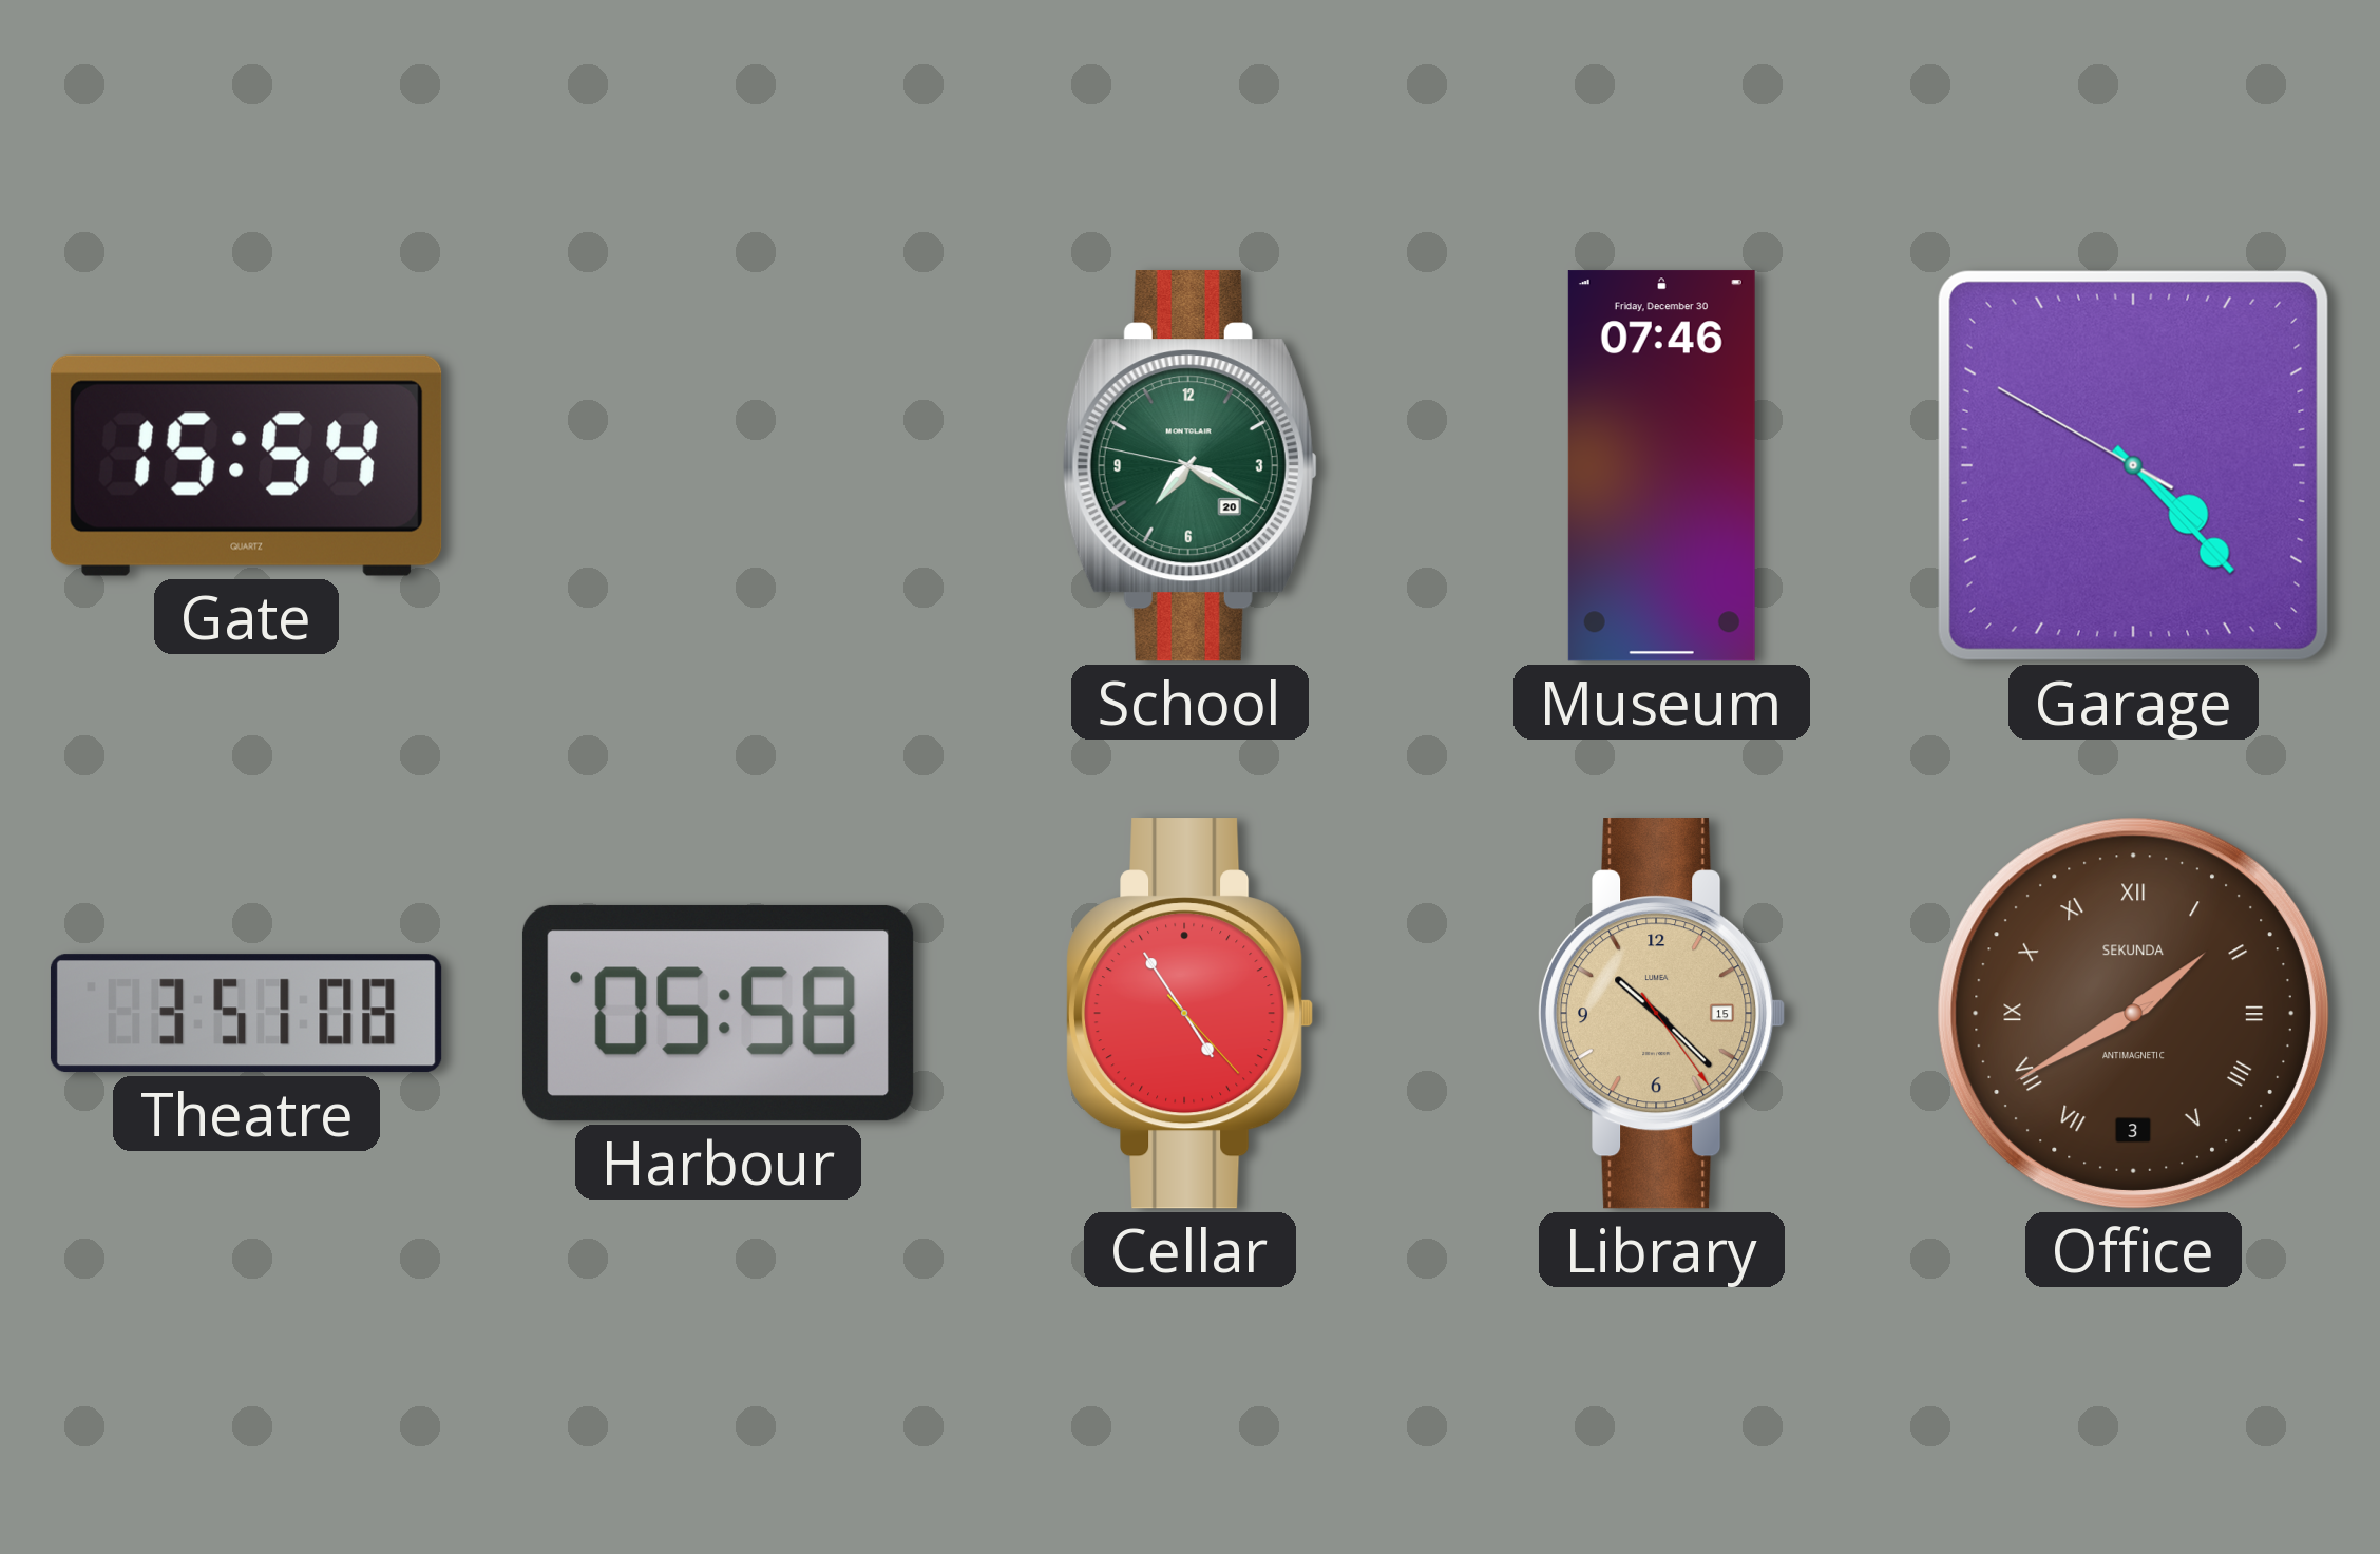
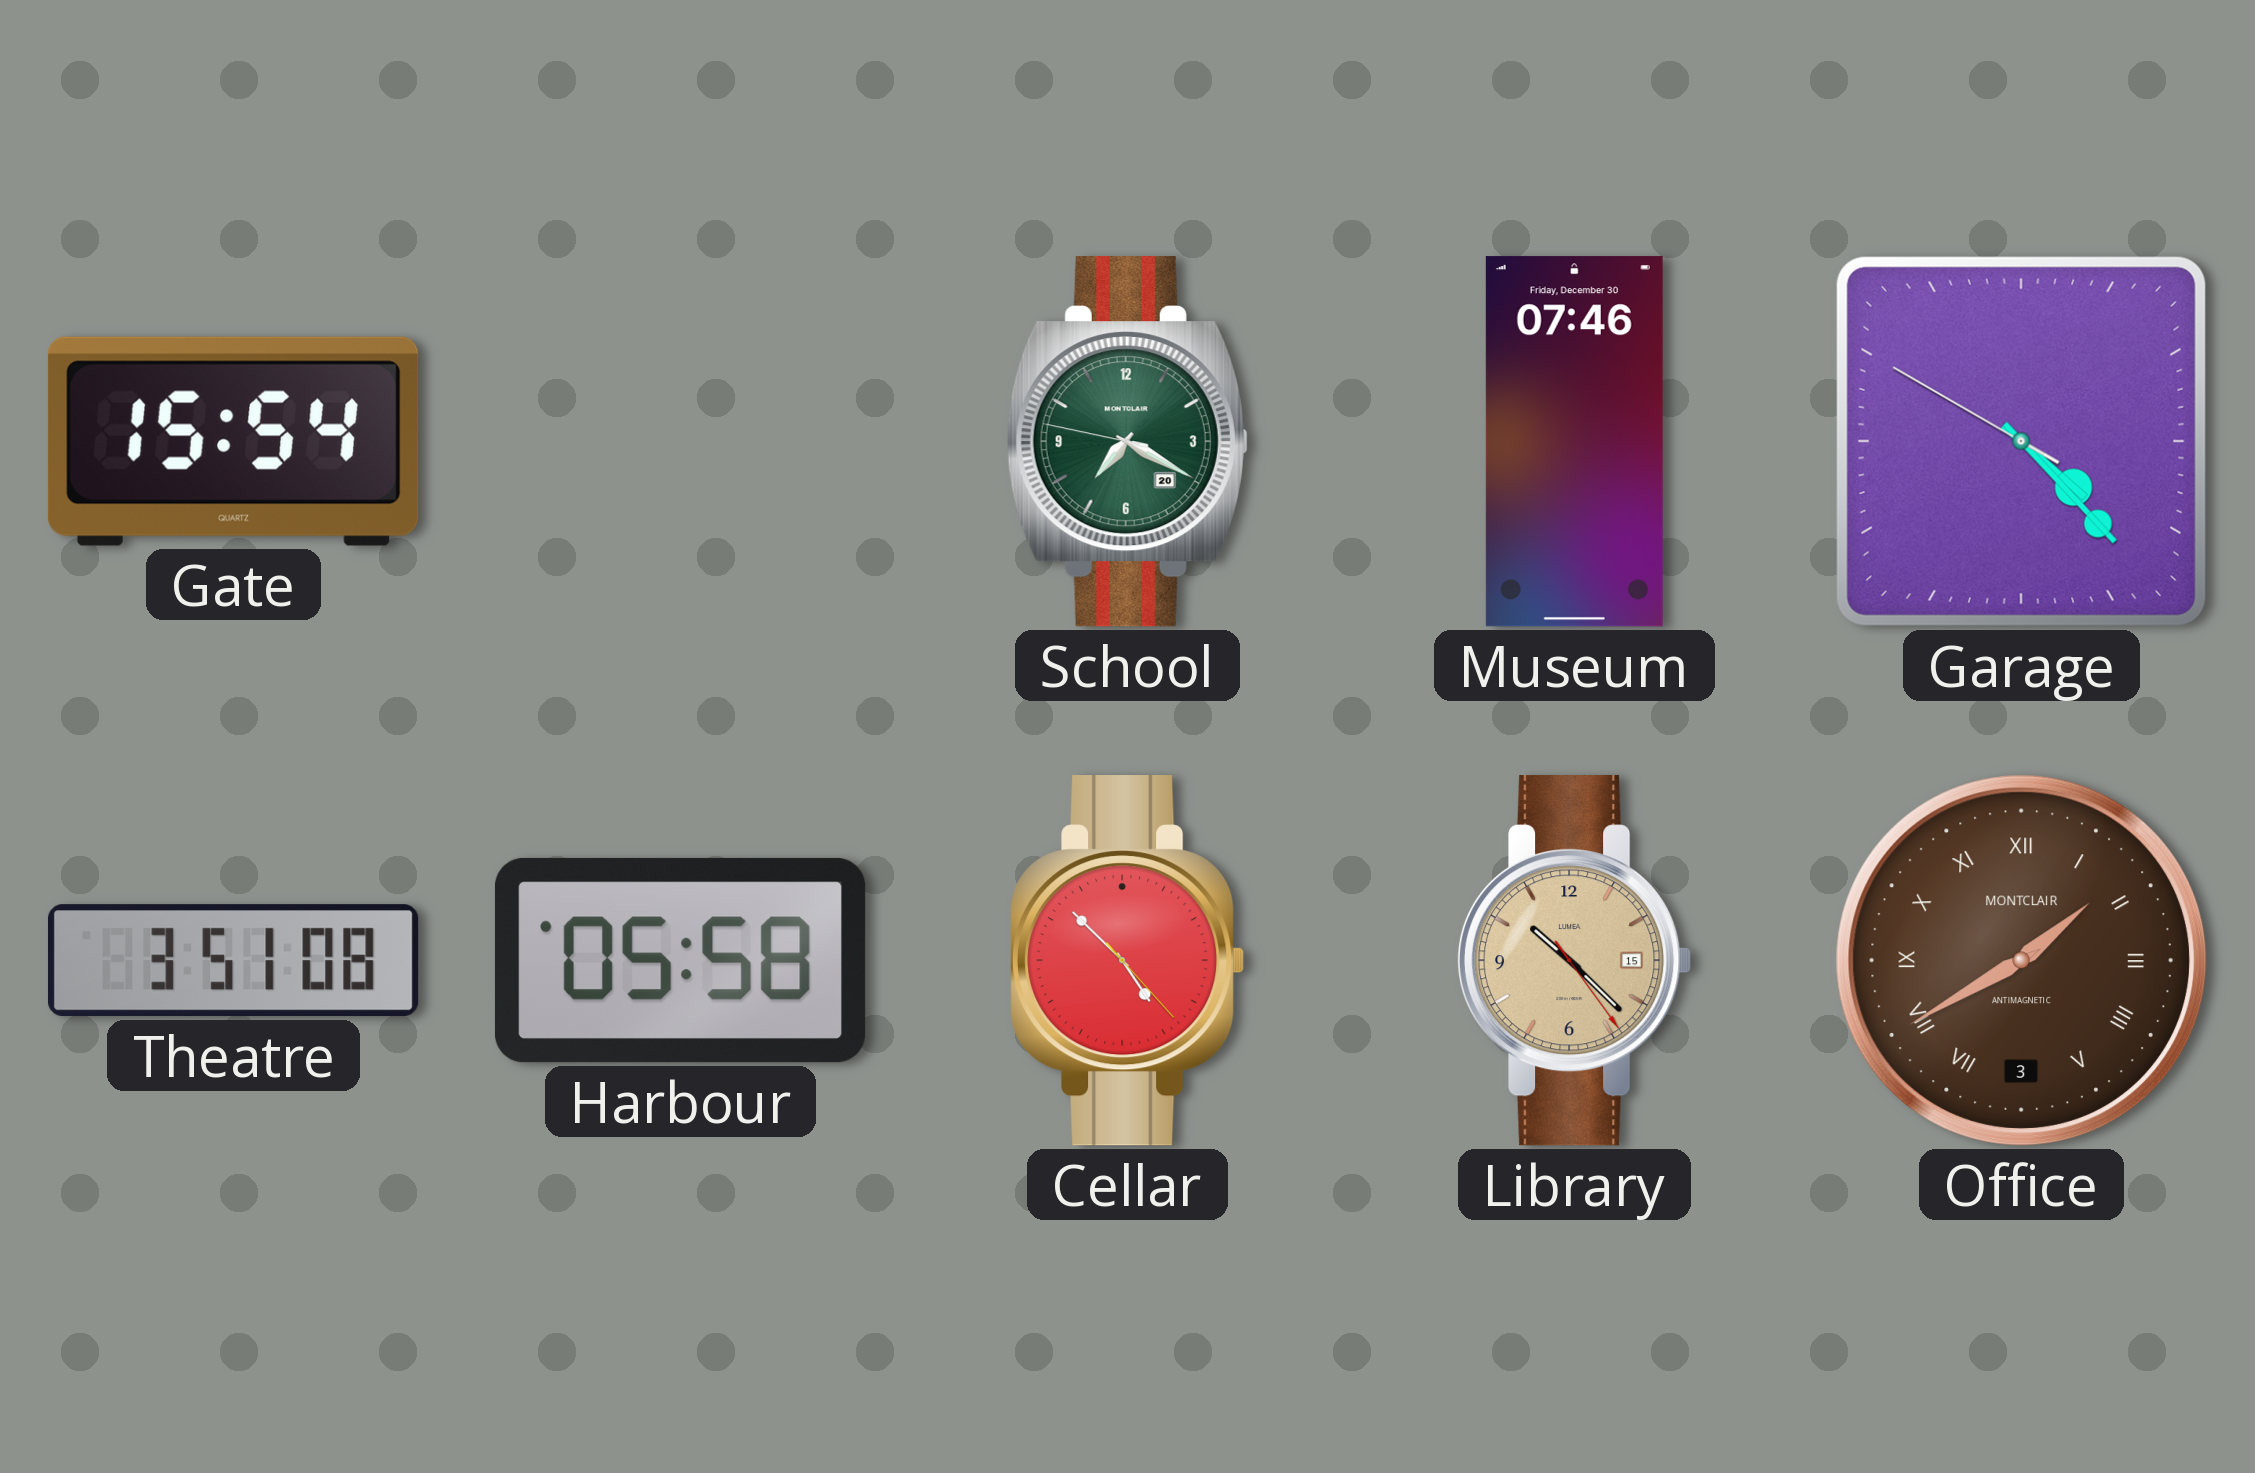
Cellar: 4:54 -> 4:52
Office brand: SEKUNDA -> MONTCLAIR
